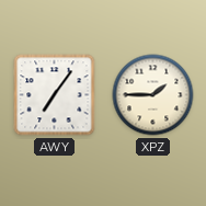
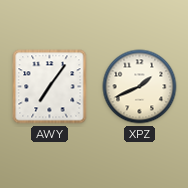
XPZ: 1:45 -> 1:41
